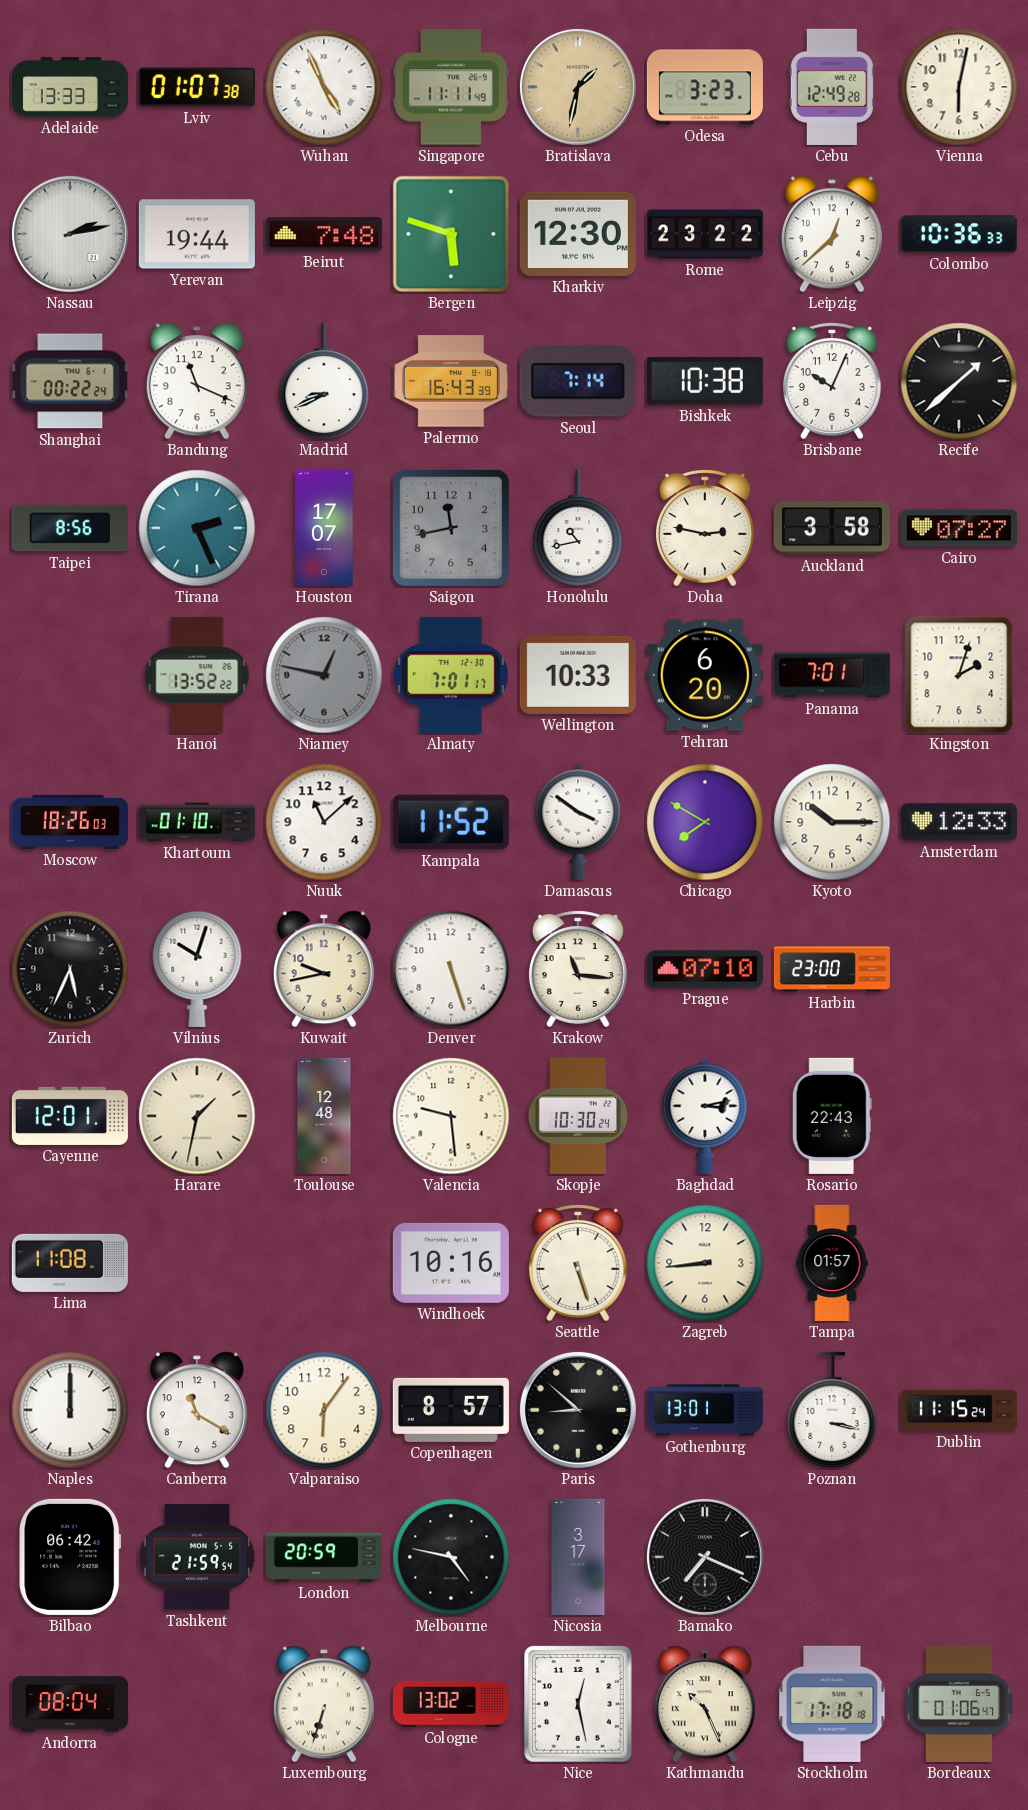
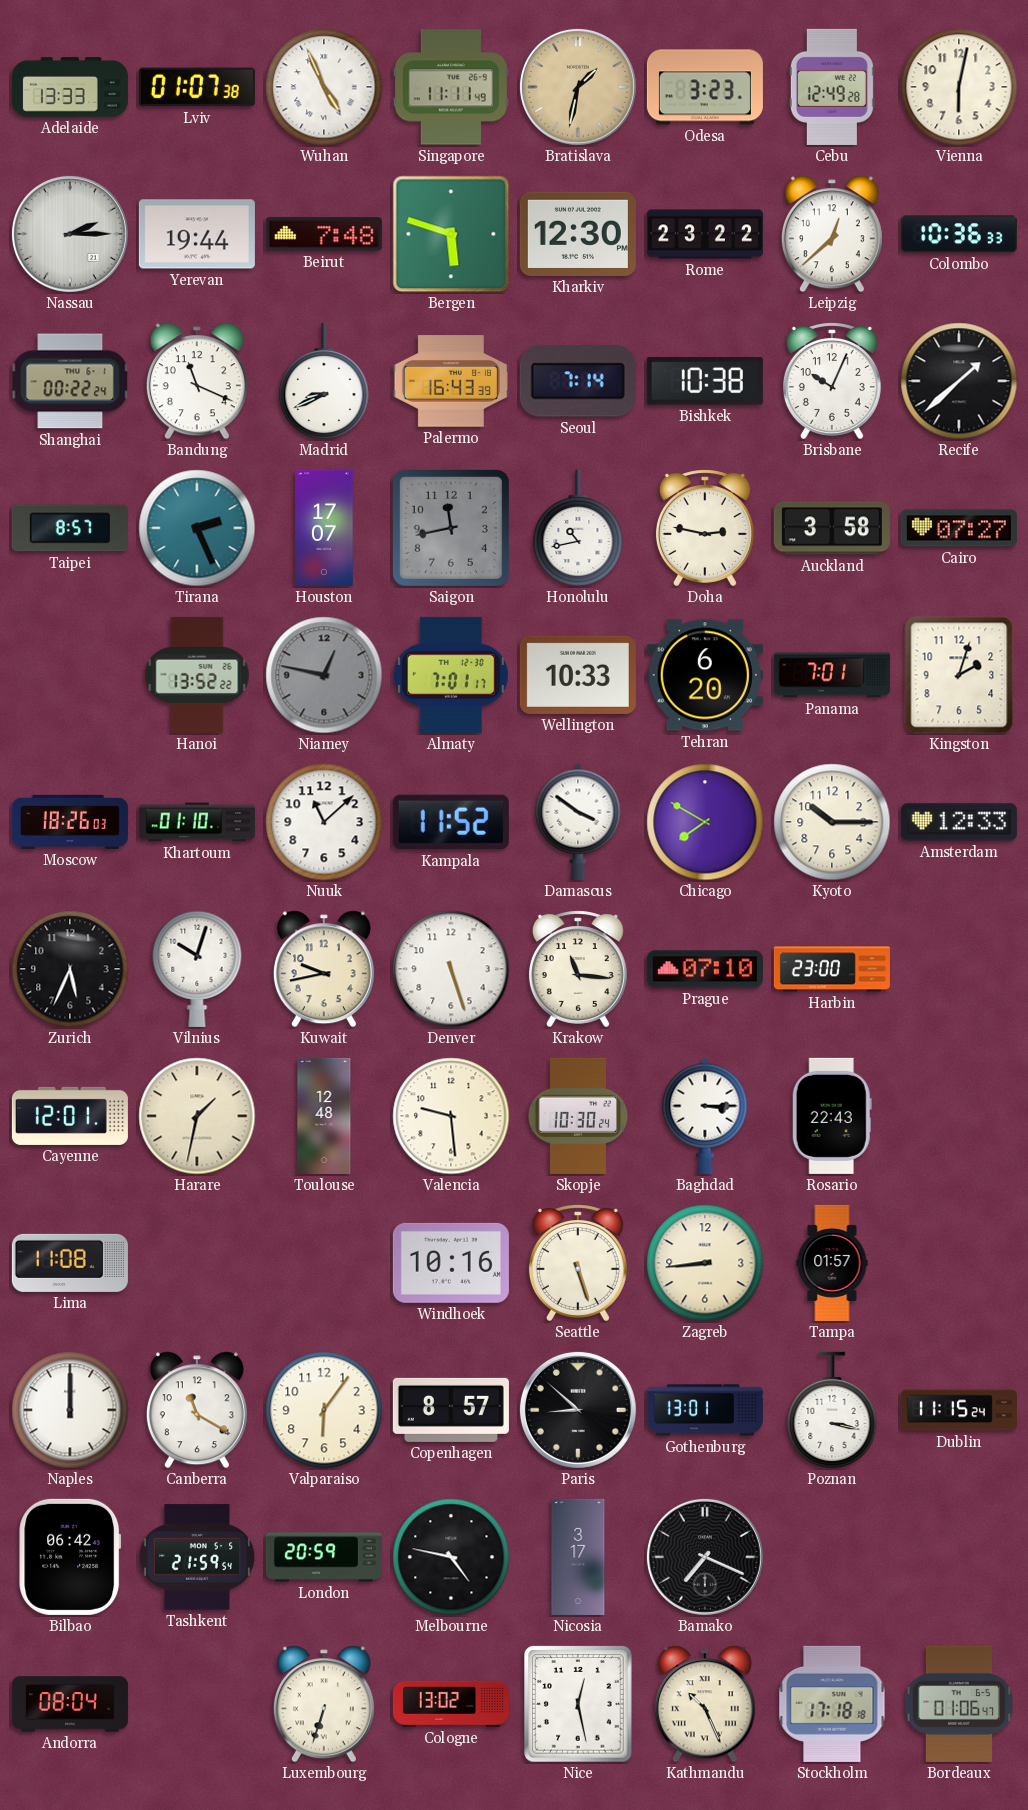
Nassau: 2:13 -> 2:15
Taipei: 8:56 -> 8:57
Baghdad: 3:13 -> 3:15
